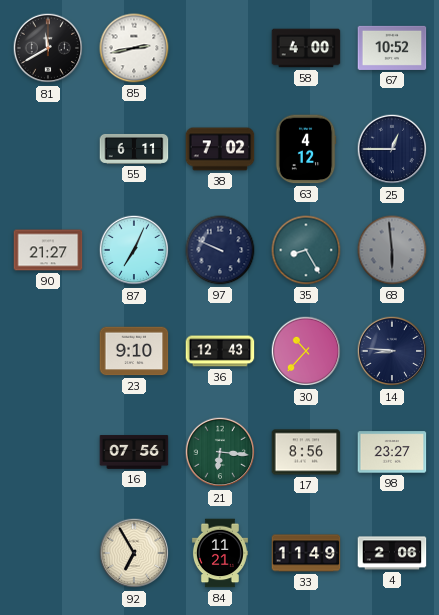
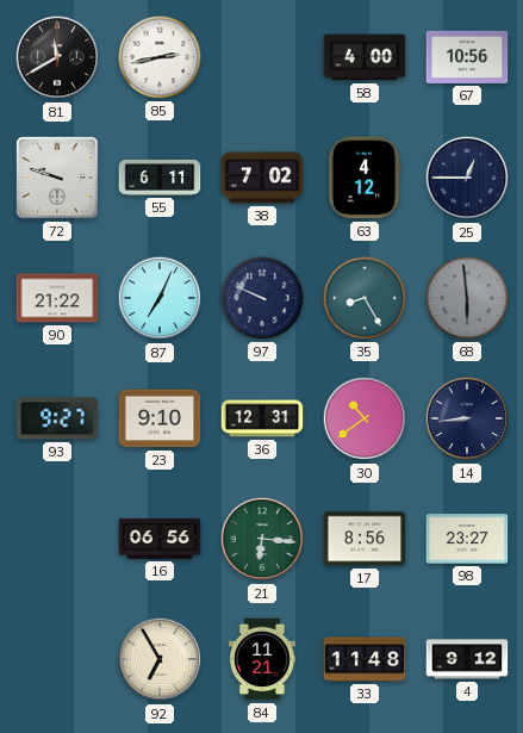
67: 10:52 -> 10:56
72: none -> 9:48
90: 21:27 -> 21:22
93: none -> 9:27
36: 12:43 -> 12:31
30: 10:37 -> 10:39
14: 8:46 -> 8:44
16: 07:56 -> 06:56
33: 11:49 -> 11:48
4: 2:06 -> 9:12
